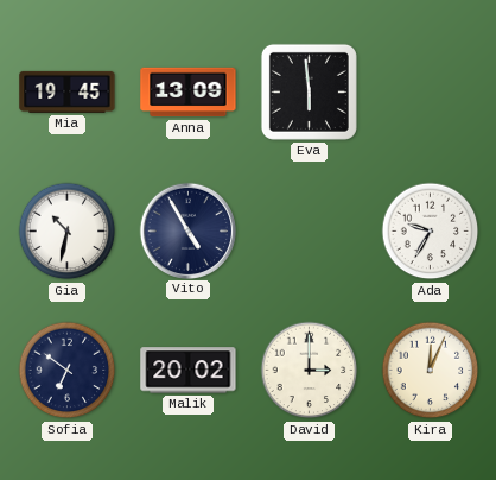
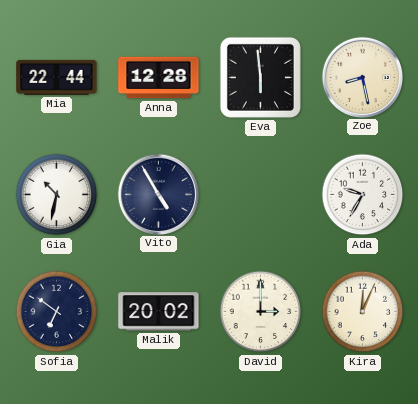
Mia: 19:45 -> 22:44
Anna: 13:09 -> 12:28
Zoe: none -> 8:28
